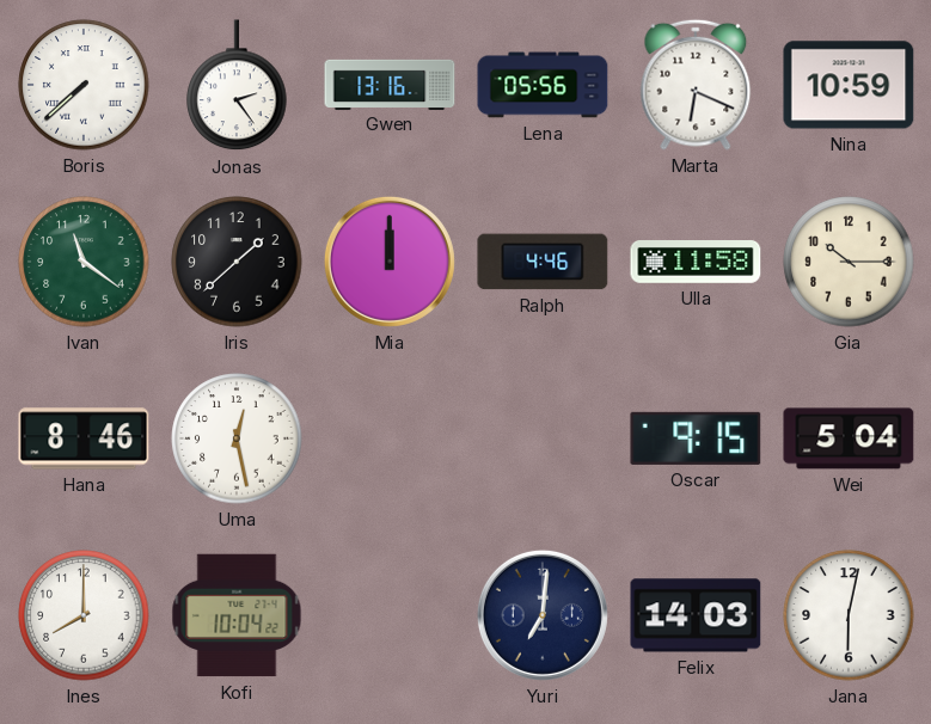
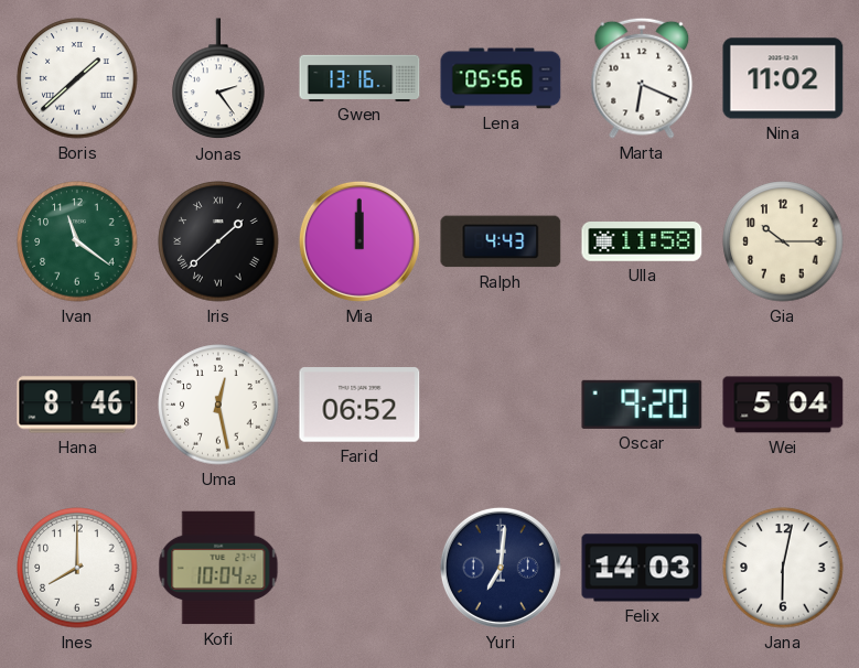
Boris: 7:38 -> 1:38
Nina: 10:59 -> 11:02
Iris numerals: Arabic -> Roman
Ralph: 4:46 -> 4:43
Farid: none -> 06:52
Oscar: 9:15 -> 9:20
